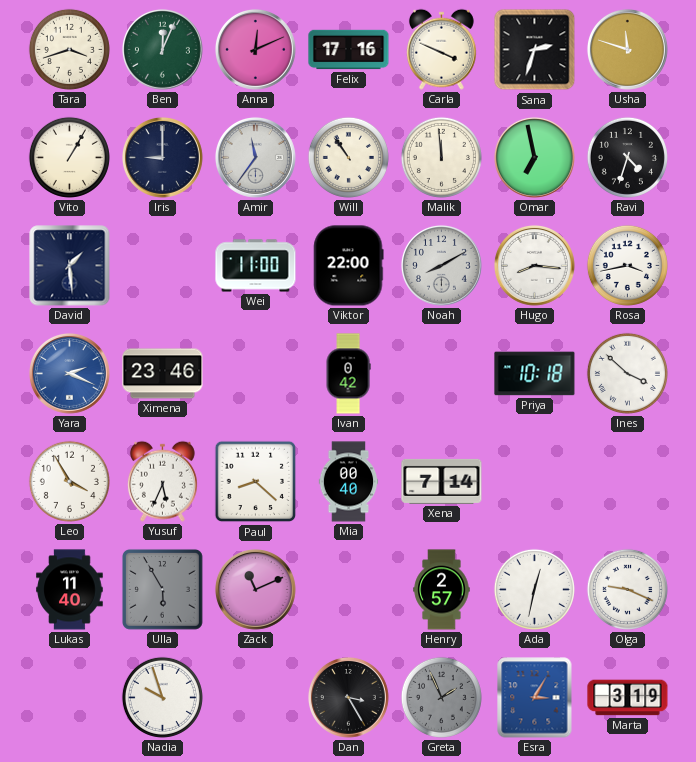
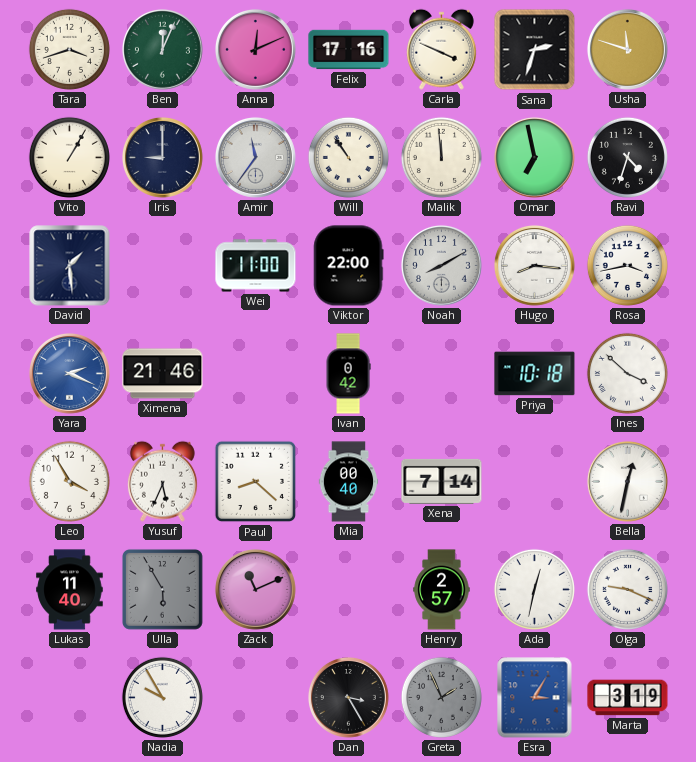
Ximena: 23:46 -> 21:46
Bella: none -> 12:32
Nadia: 9:57 -> 9:55
